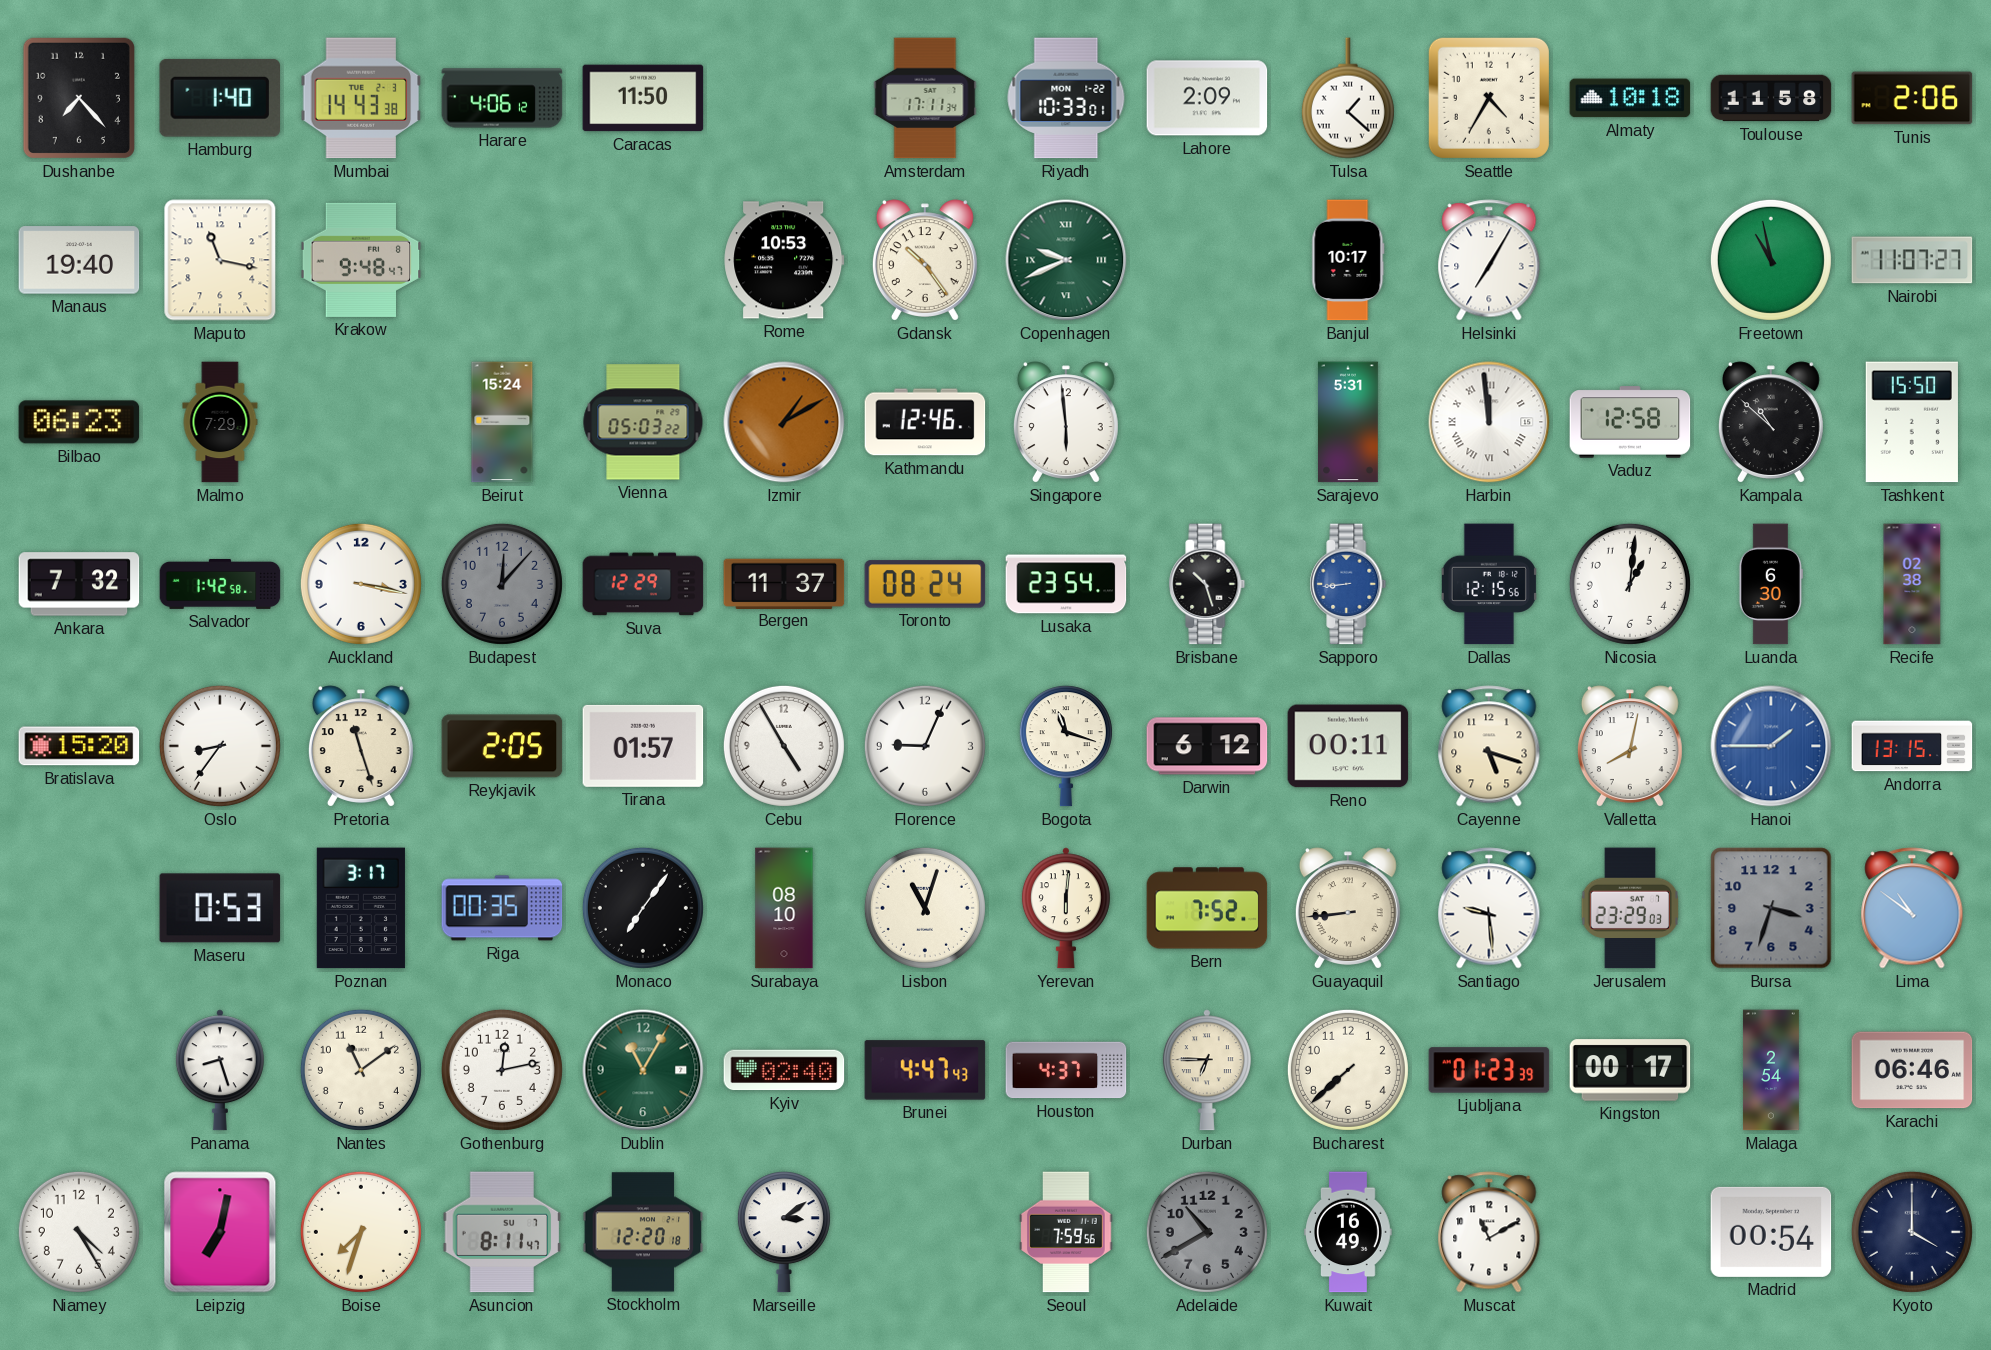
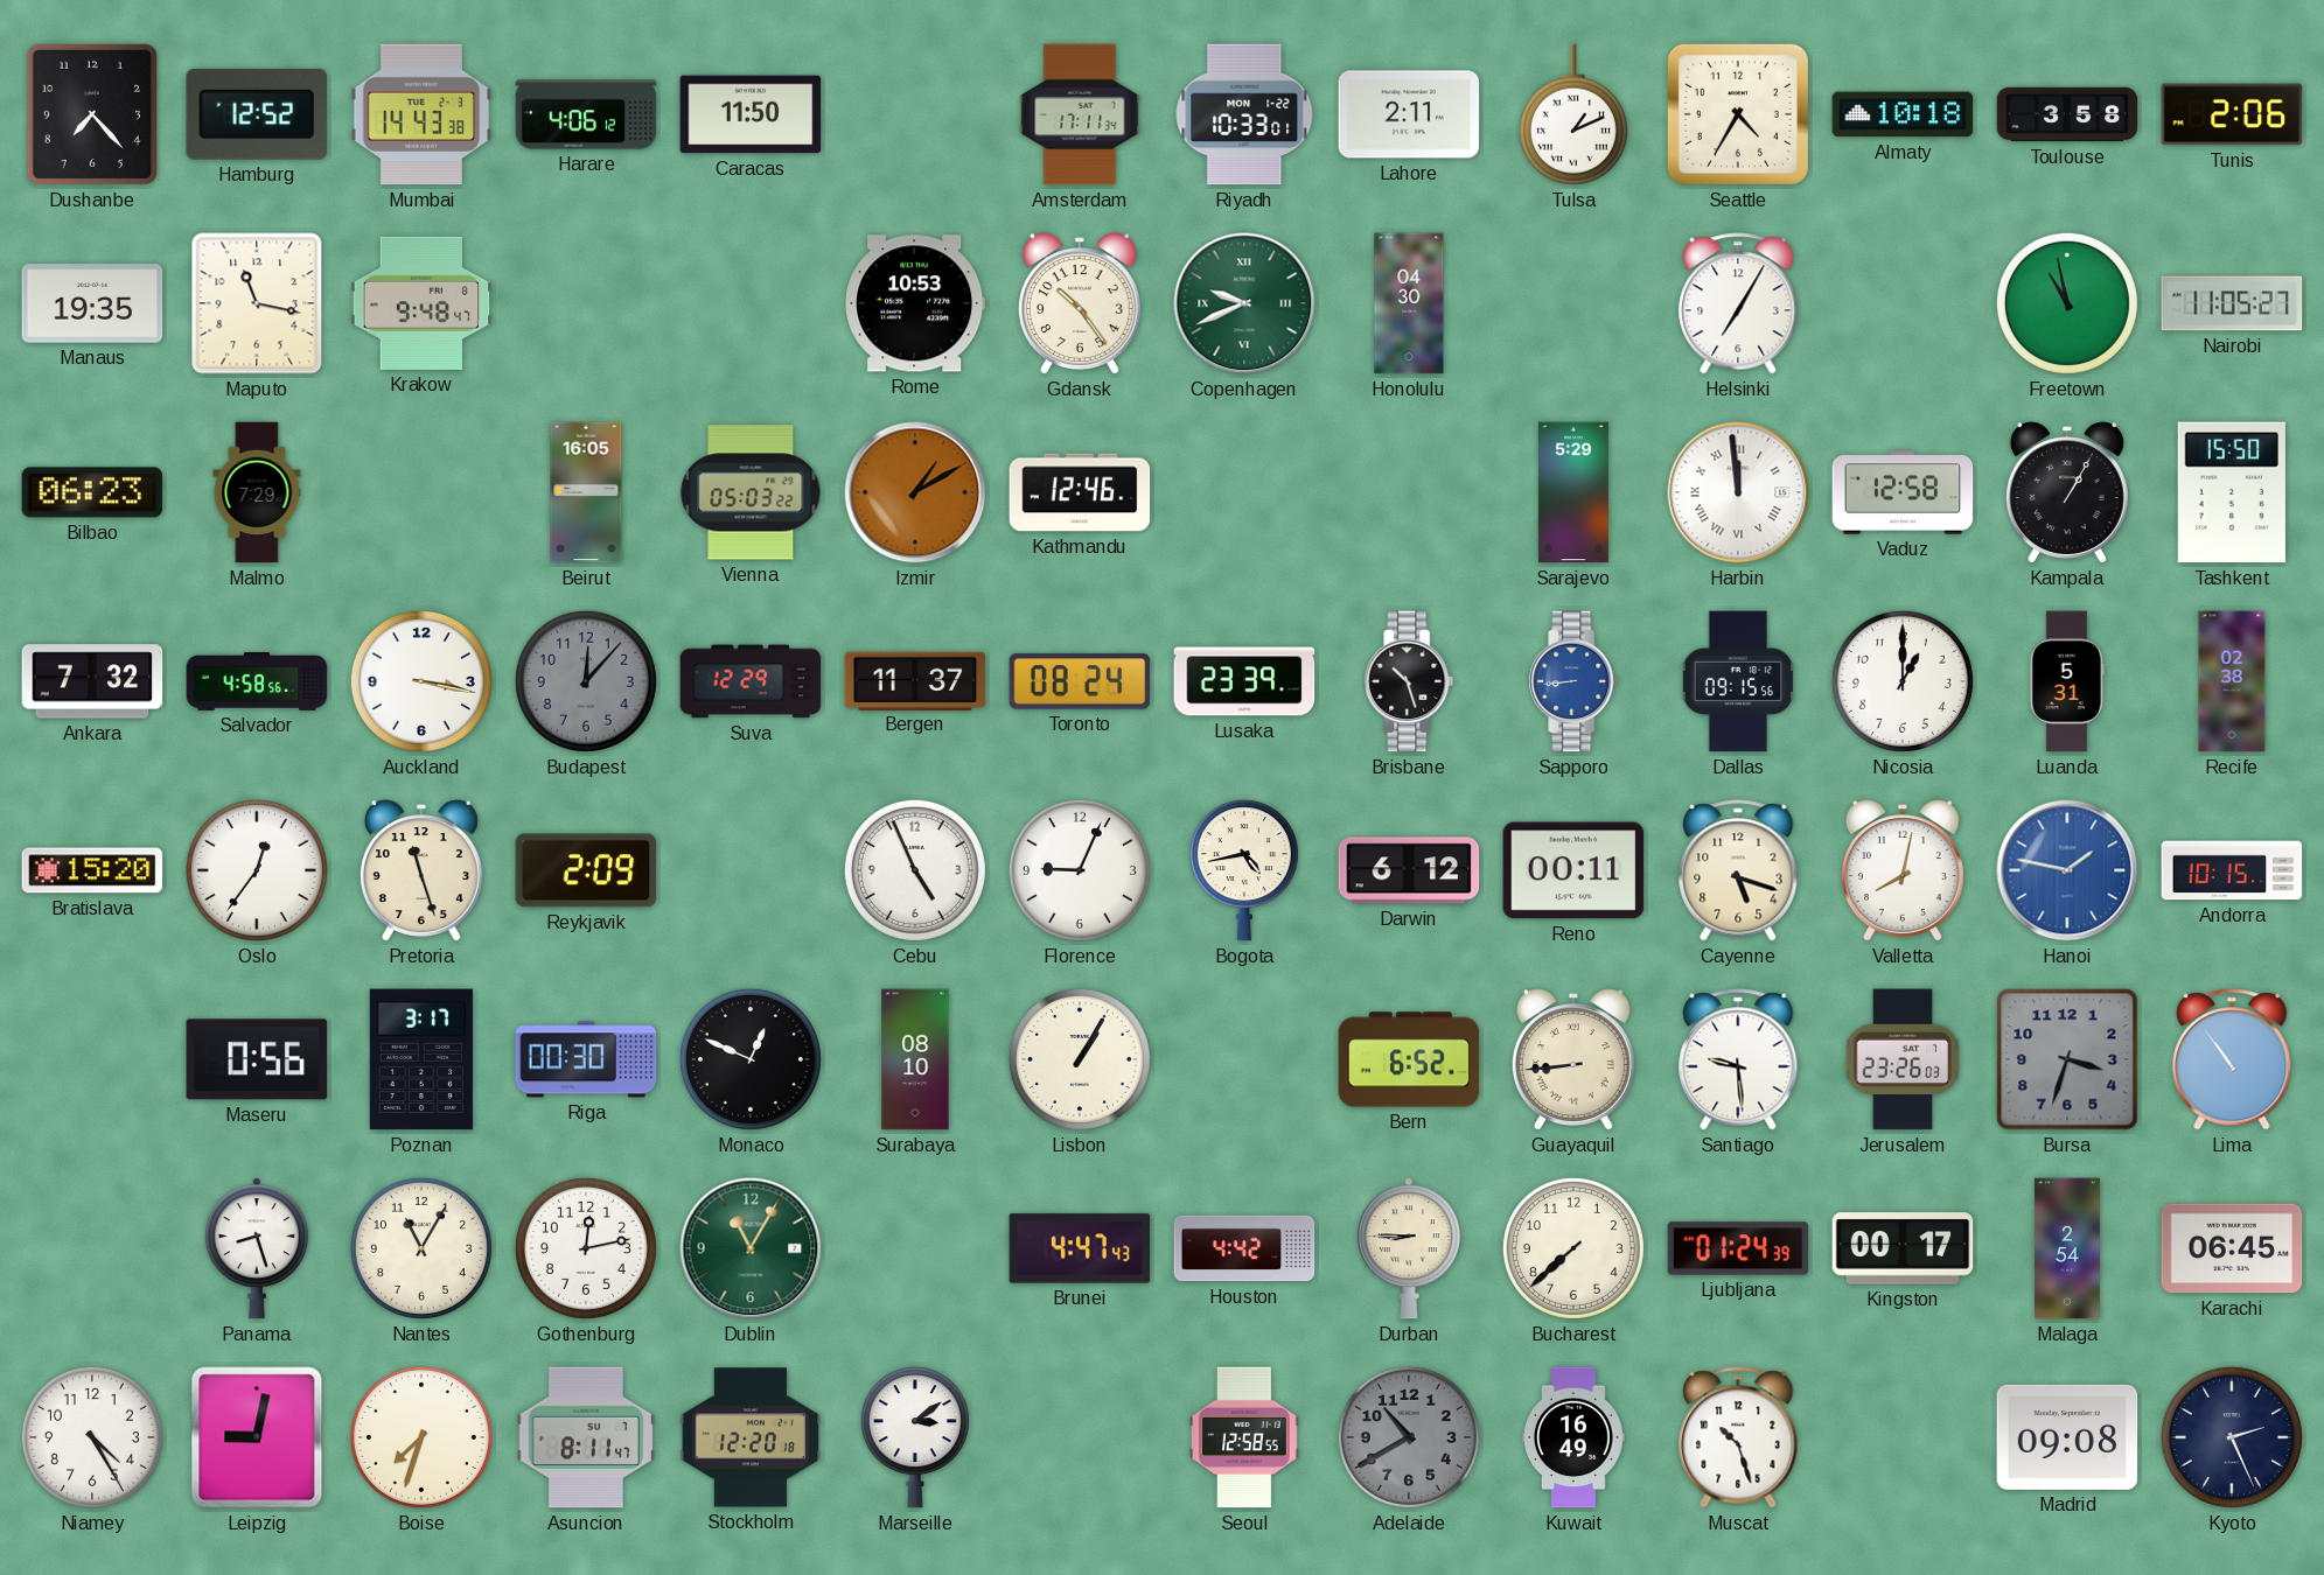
Hamburg: 1:40 -> 12:52
Lahore: 2:09 -> 2:11
Tulsa: 1:22 -> 1:11
Toulouse: 11:58 -> 3:58
Manaus: 19:40 -> 19:35
Honolulu: none -> 04:30
Banjul: 10:17 -> none
Nairobi: 11:07 -> 11:05
Beirut: 15:24 -> 16:05
Singapore: 5:59 -> none
Sarajevo: 5:31 -> 5:29
Kampala: 10:52 -> 1:05
Salvador: 1:42 -> 4:58
Lusaka: 23:54 -> 23:39
Dallas: 12:15 -> 09:15
Nicosia: 1:01 -> 1:00
Luanda: 6:30 -> 5:31
Oslo: 8:36 -> 12:36
Reykjavik: 2:05 -> 2:09
Tirana: 01:57 -> none
Cebu: 4:55 -> 4:56
Bogota: 11:18 -> 4:43
Hanoi: 1:45 -> 1:47
Andorra: 13:15 -> 10:15
Maseru: 0:53 -> 0:56
Riga: 00:35 -> 00:30
Monaco: 7:06 -> 12:49
Lisbon: 11:03 -> 1:05
Yerevan: 6:01 -> none
Bern: 7:52 -> 6:52
Jerusalem: 23:29 -> 23:26
Lima: 10:51 -> 10:54
Nantes: 11:09 -> 11:05
Kyiv: 02:40 -> none
Houston: 4:37 -> 4:42
Durban: 6:45 -> 8:45
Ljubljana: 01:23 -> 01:24
Karachi: 06:46 -> 06:45
Leipzig: 7:02 -> 9:02
Seoul: 7:59 -> 12:58
Muscat: 11:10 -> 10:27
Madrid: 00:54 -> 09:08
Kyoto: 4:00 -> 2:26
